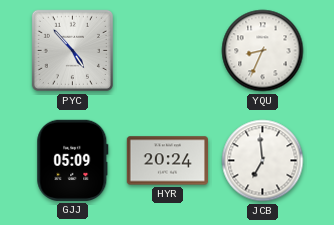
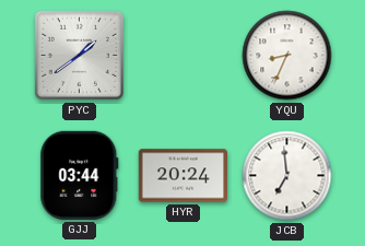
PYC: 4:53 -> 1:39
GJJ: 05:09 -> 03:44
